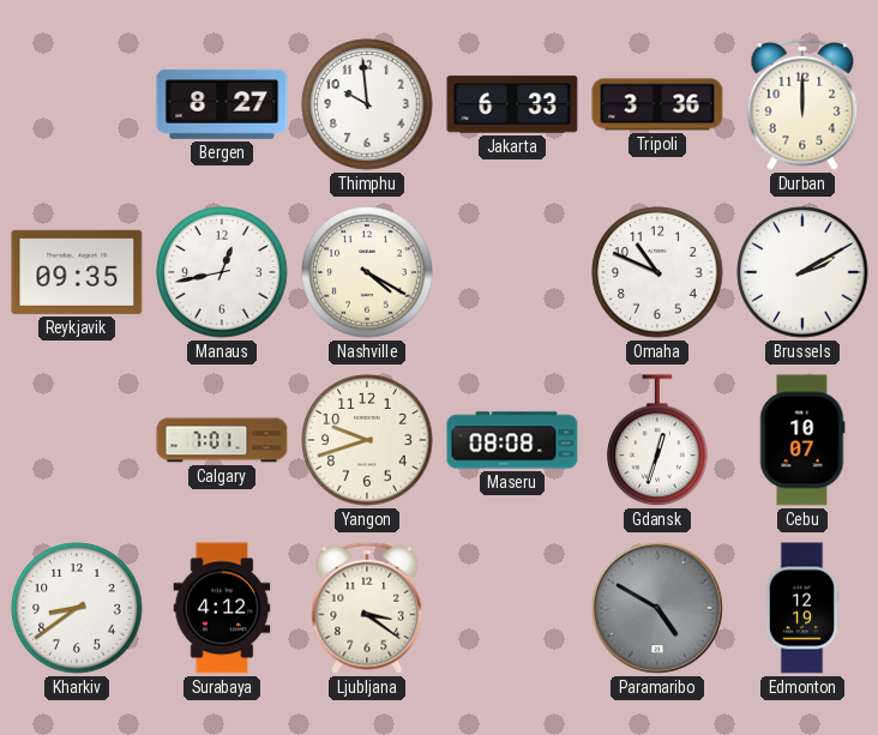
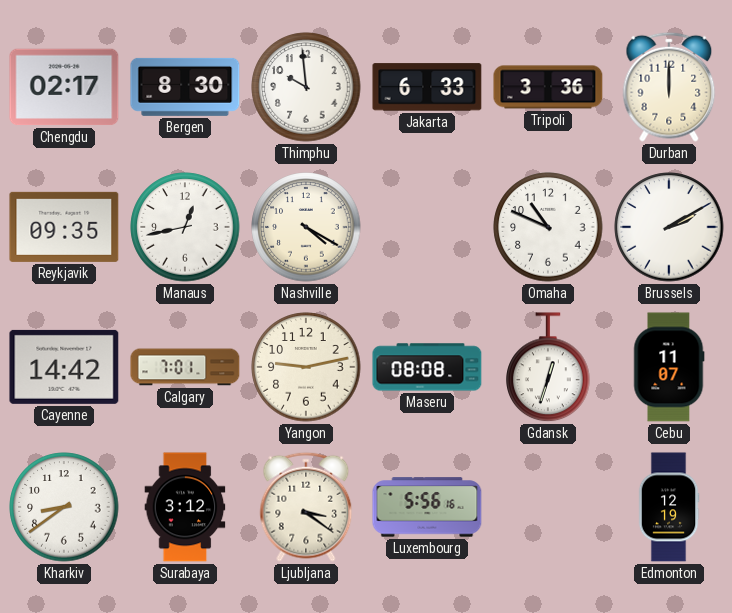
Chengdu: none -> 02:17
Bergen: 8:27 -> 8:30
Cayenne: none -> 14:42
Yangon: 9:42 -> 9:13
Cebu: 10:07 -> 11:07
Surabaya: 4:12 -> 3:12
Luxembourg: none -> 5:56
Paramaribo: 4:50 -> none
